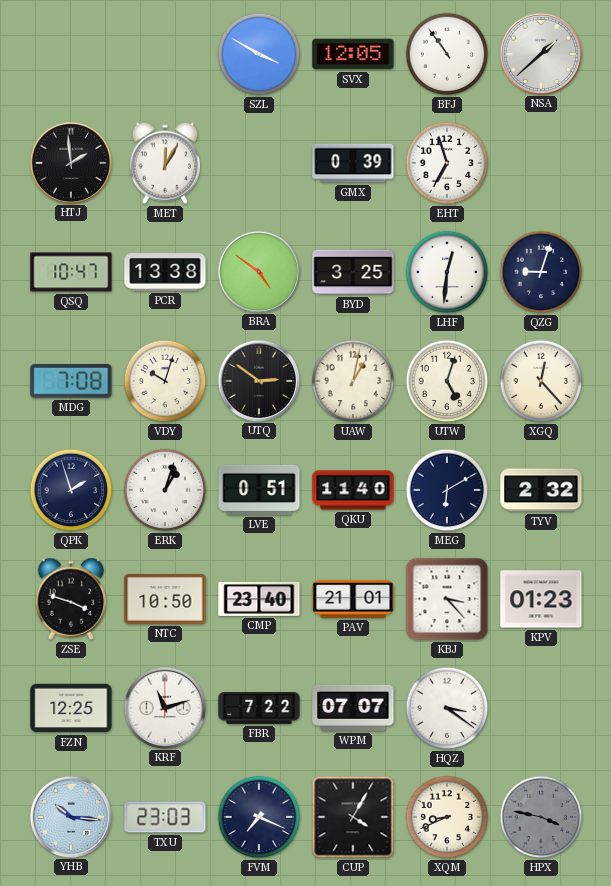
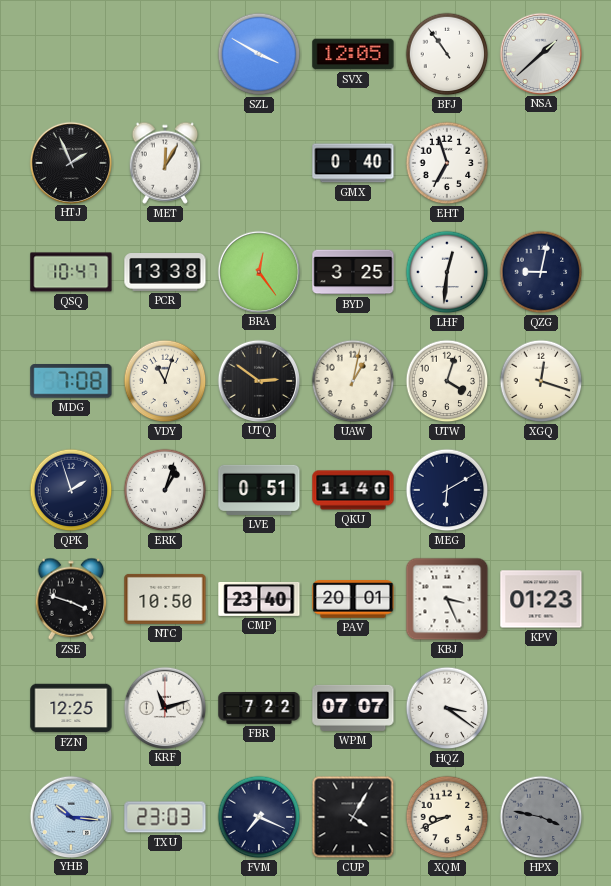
HTJ: 1:59 -> 1:56
GMX: 0:39 -> 0:40
BRA: 4:51 -> 12:24
QZG: 9:03 -> 9:02
VDY: 10:03 -> 11:03
UTW: 5:03 -> 4:03
XGQ: 12:23 -> 12:18
TYV: 2:32 -> none
PAV: 21:01 -> 20:01
KBJ: 3:23 -> 3:26
